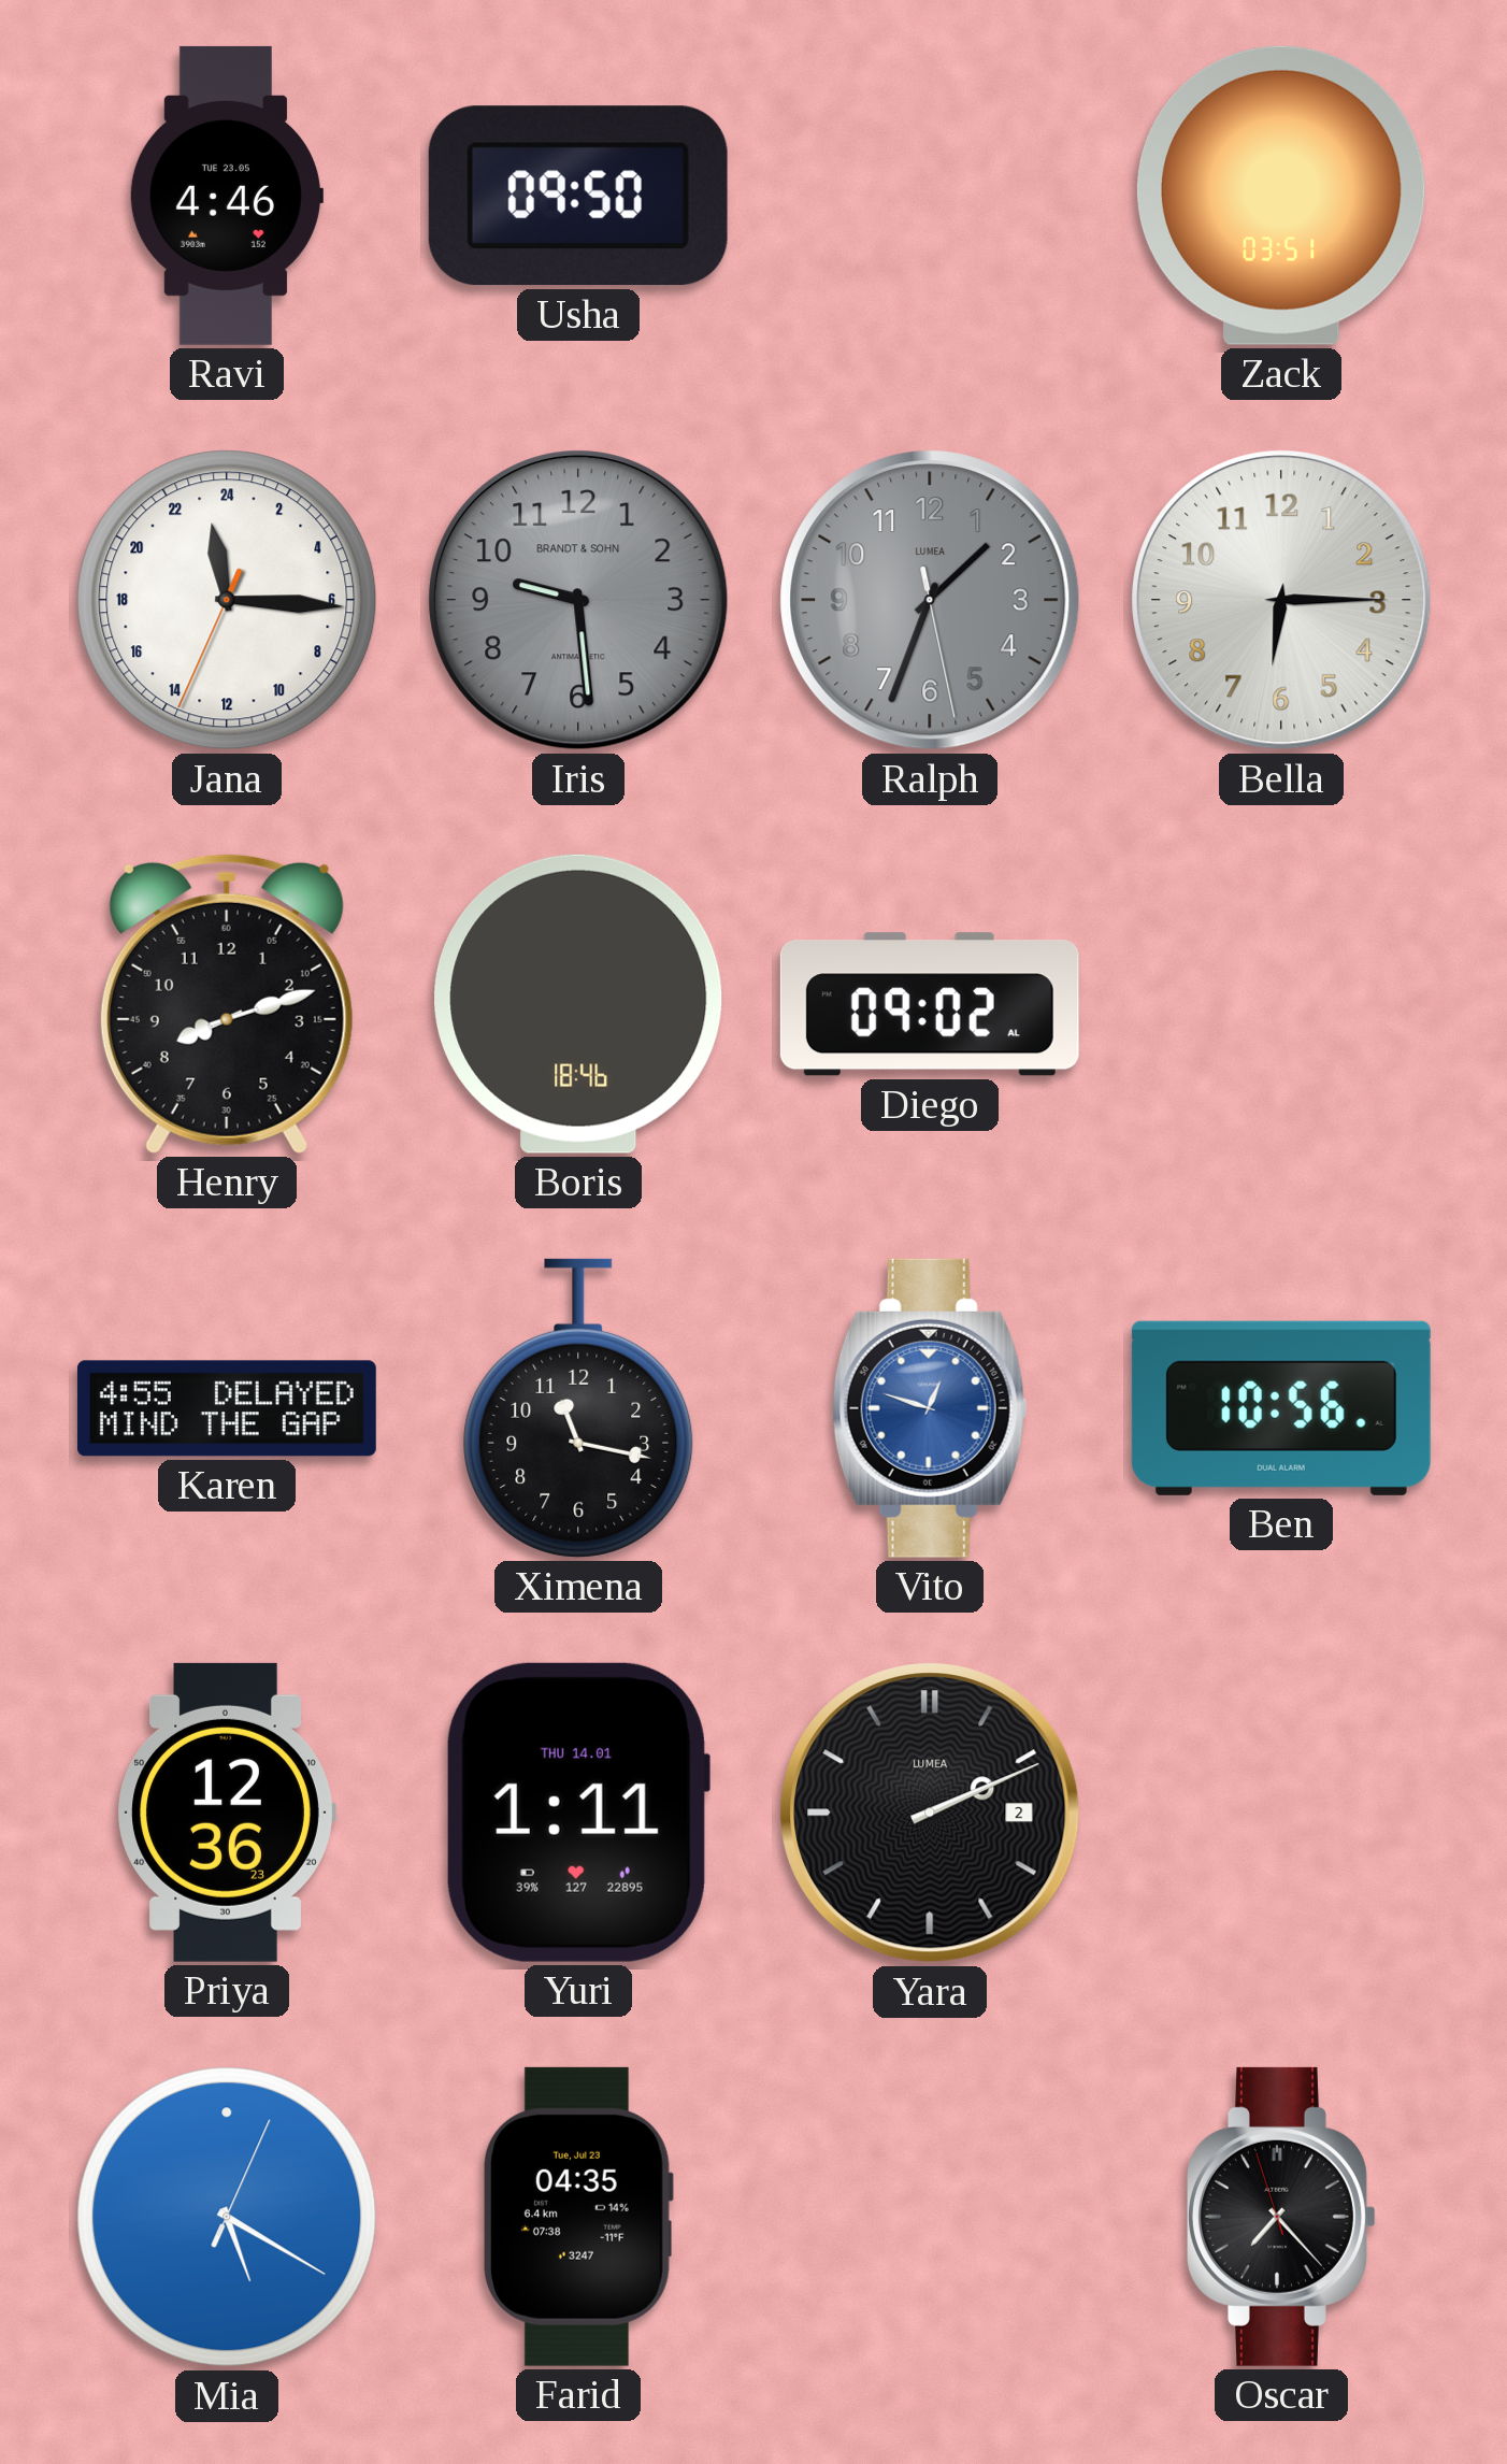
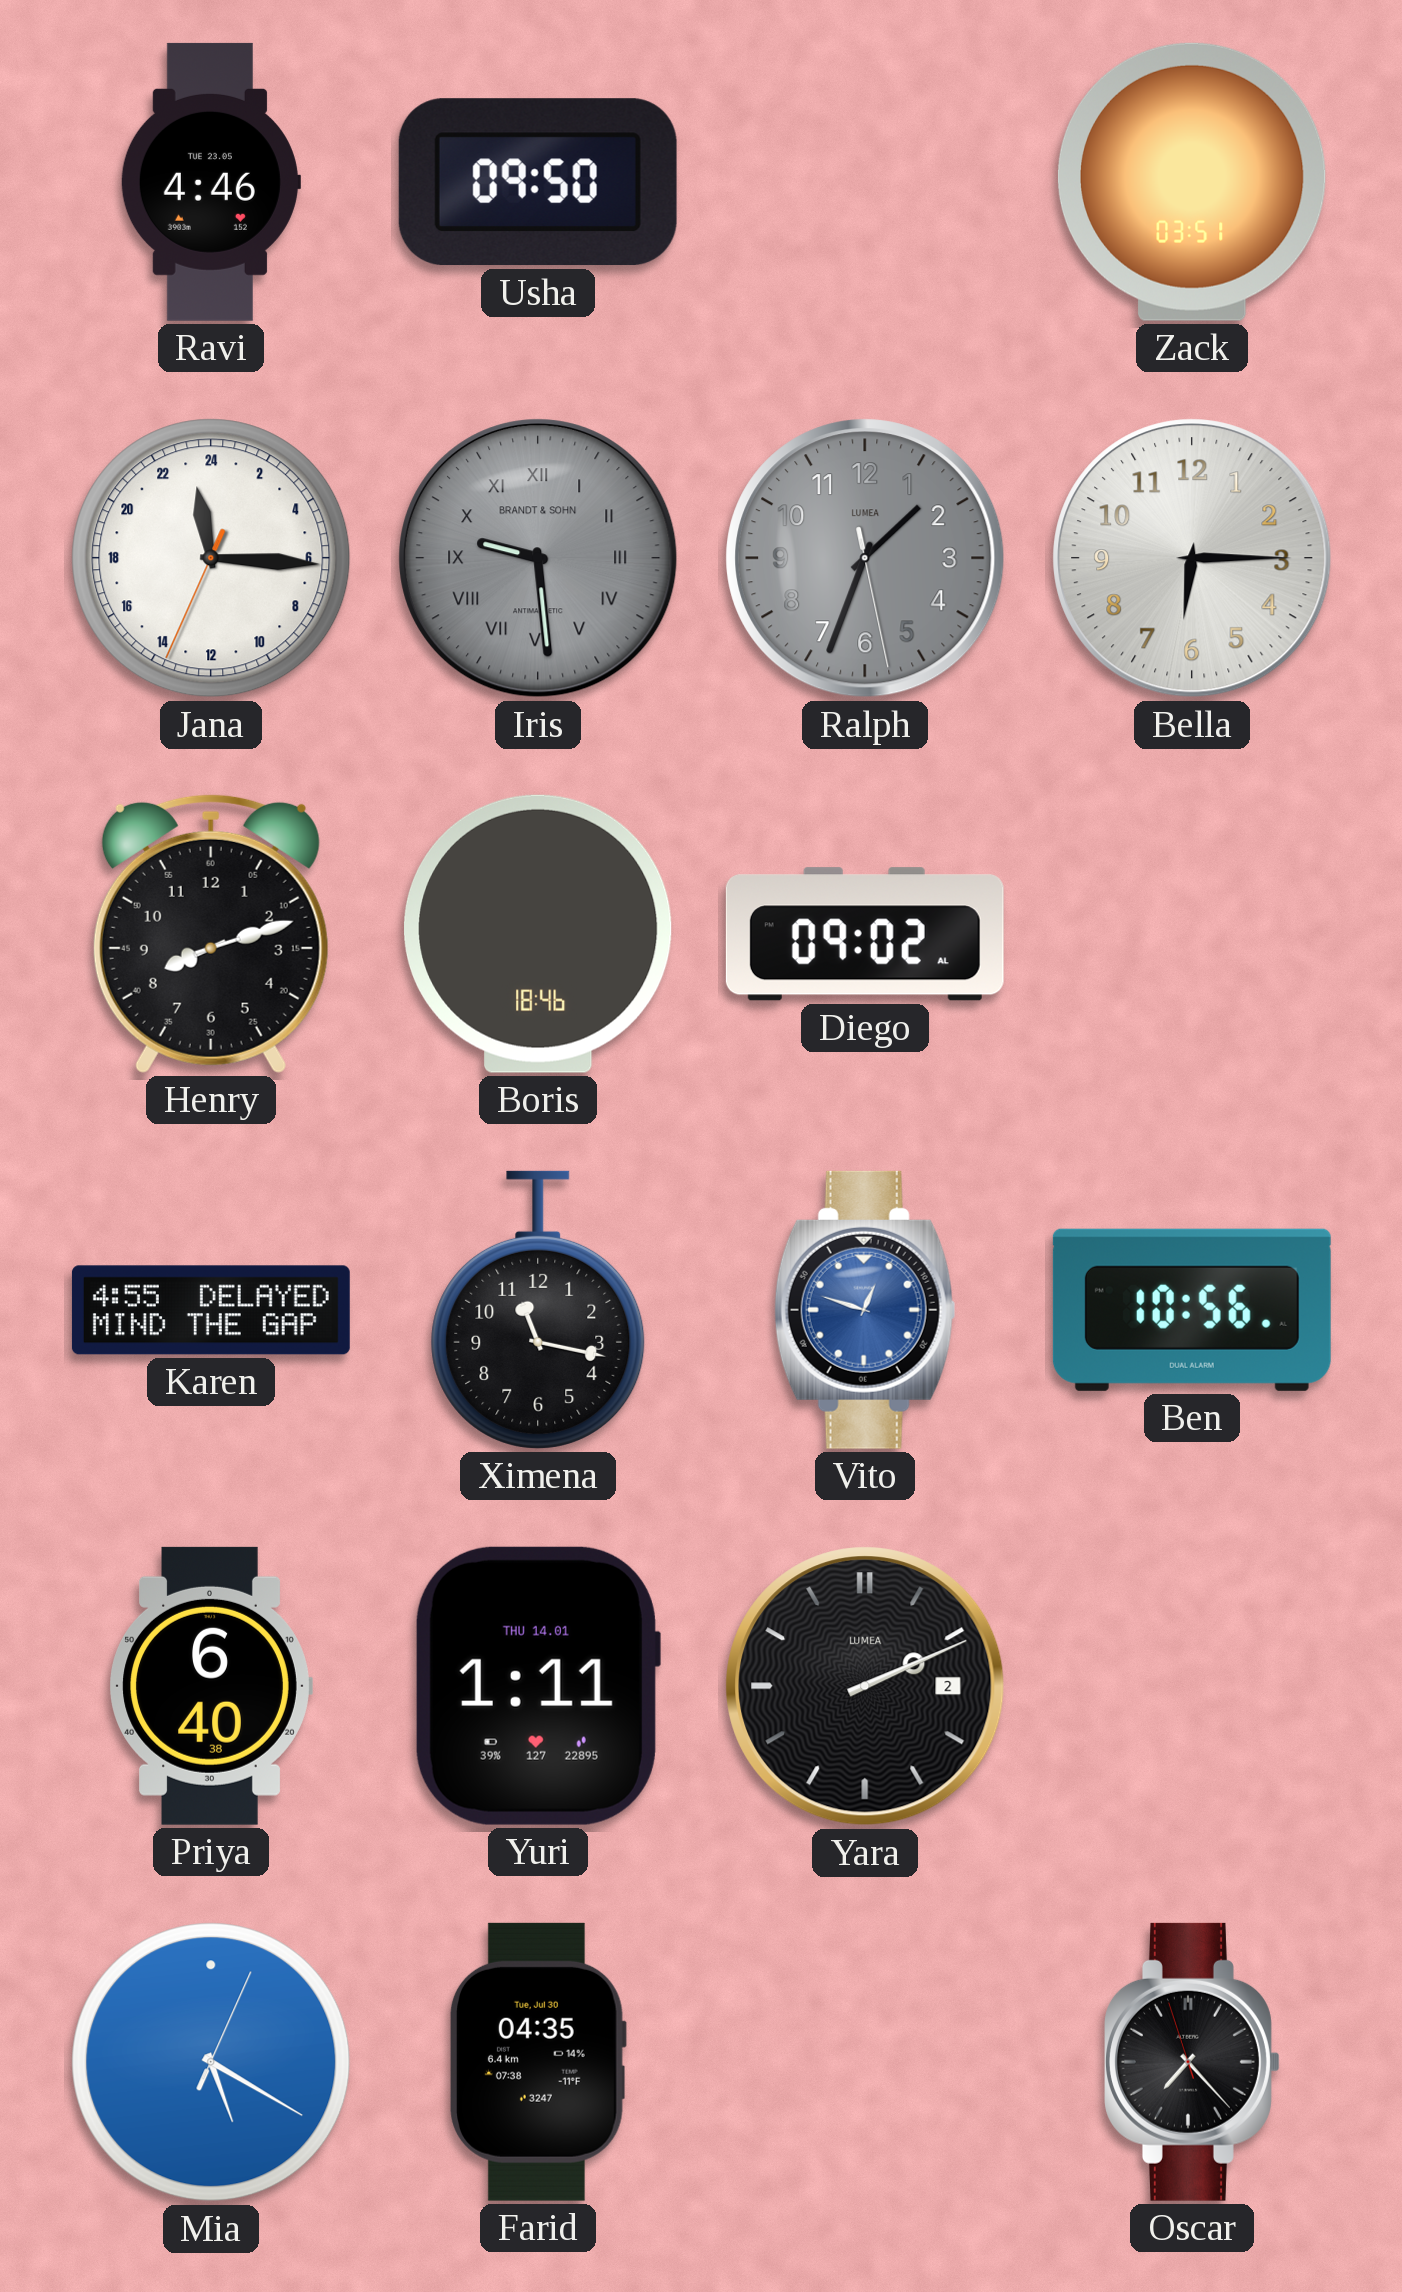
Iris numerals: Arabic -> Roman
Priya: 12:36 -> 6:40
Farid date: Tue, Jul 23 -> Tue, Jul 30
